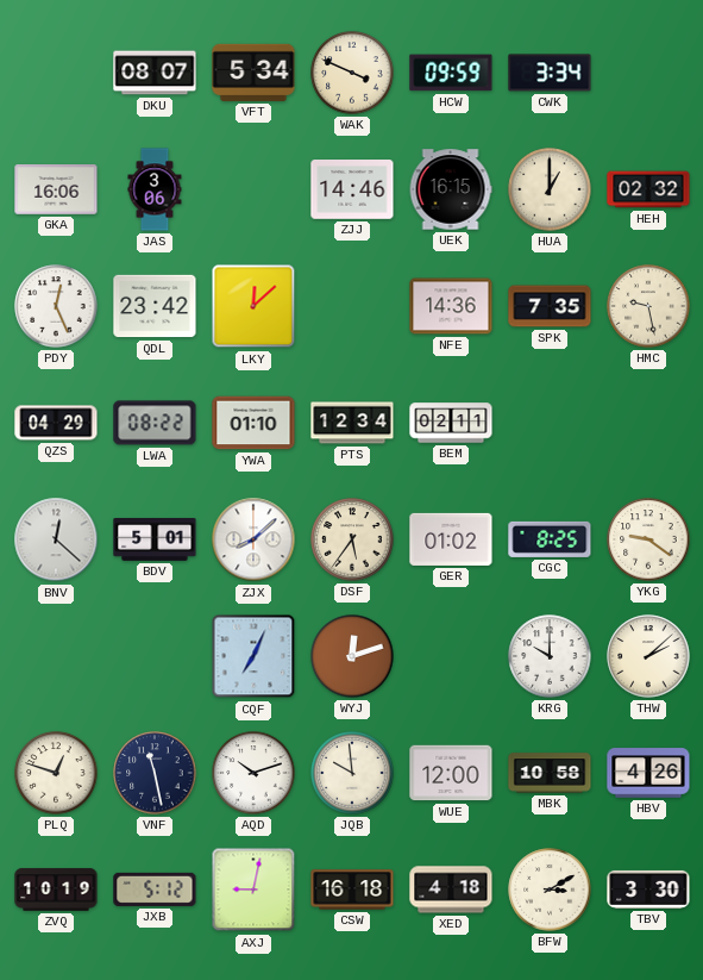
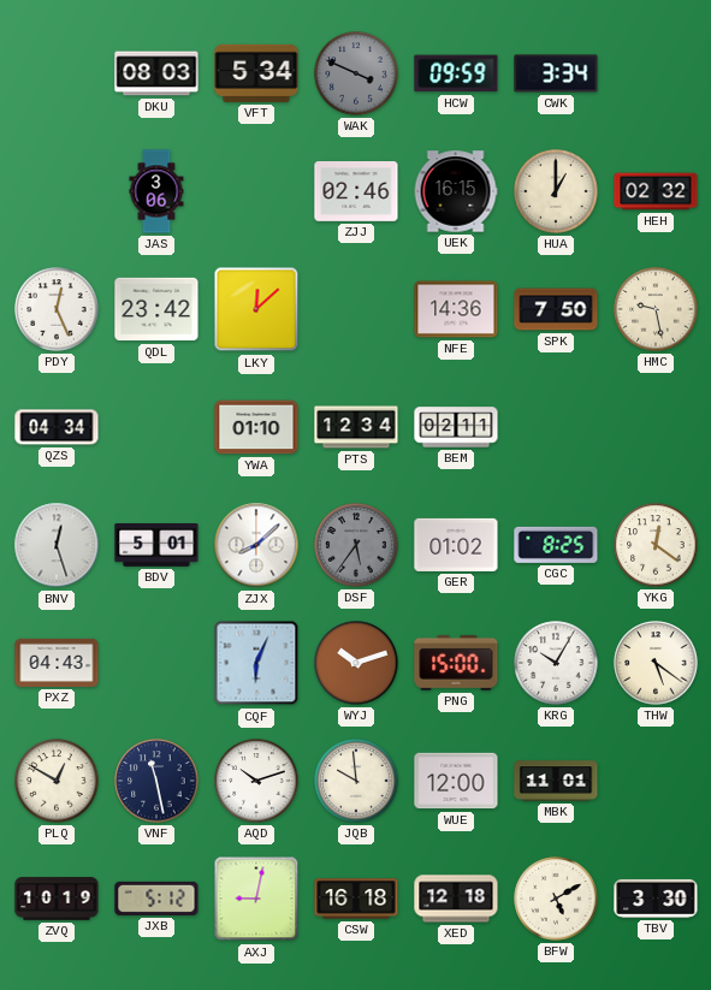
DKU: 08:07 -> 08:03
WAK dial: cream -> grey
GKA: 16:06 -> none
ZJJ: 14:46 -> 02:46
SPK: 7:35 -> 7:50
QZS: 04:29 -> 04:34
LWA: 08:22 -> none
BNV: 12:22 -> 12:27
DSF dial: cream -> grey
YKG: 9:21 -> 12:21
PXZ: none -> 04:43
CQF: 7:04 -> 6:04
WYJ: 12:12 -> 10:12
PNG: none -> 15:00
KRG: 10:00 -> 10:05
THW: 2:08 -> 5:21
PLQ: 12:48 -> 12:50
MBK: 10:58 -> 11:01
HBV: 4:26 -> none
XED: 4:18 -> 12:18
BFW: 3:10 -> 5:10
